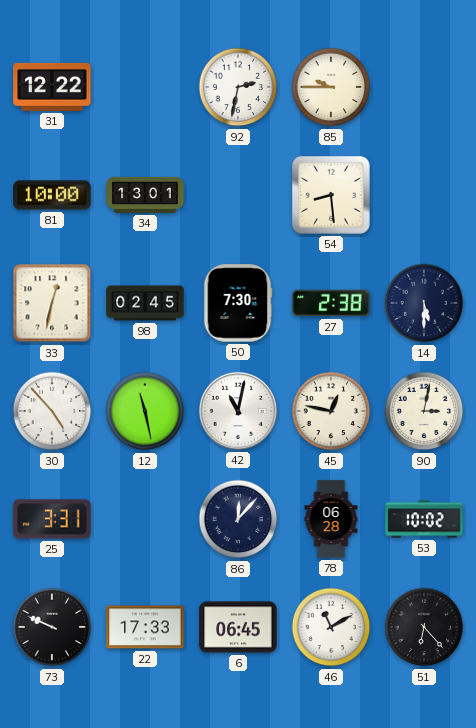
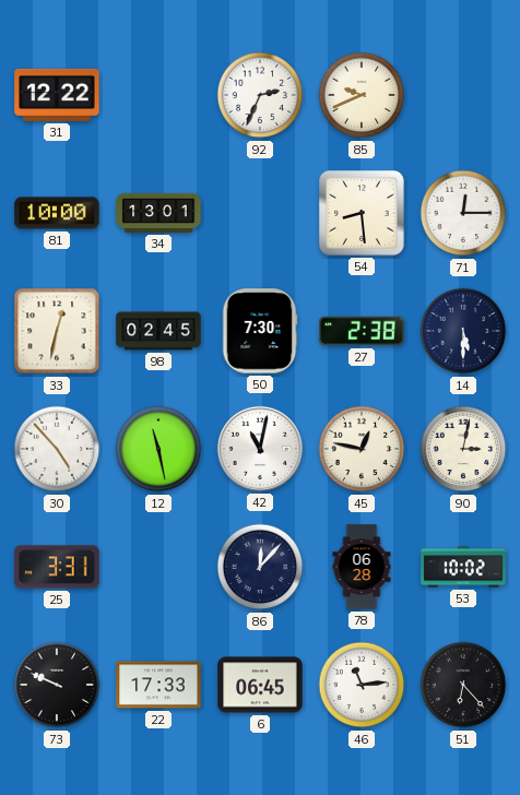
92: 2:32 -> 2:34
85: 9:45 -> 9:41
71: none -> 12:15
46: 11:10 -> 11:14
